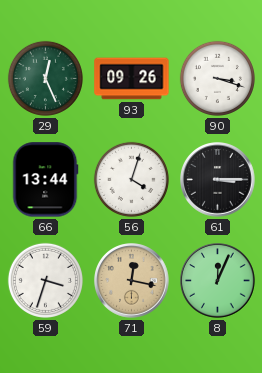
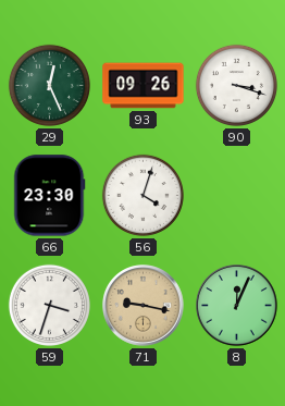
66: 13:44 -> 23:30
61: 3:15 -> none
71: 12:17 -> 9:17
